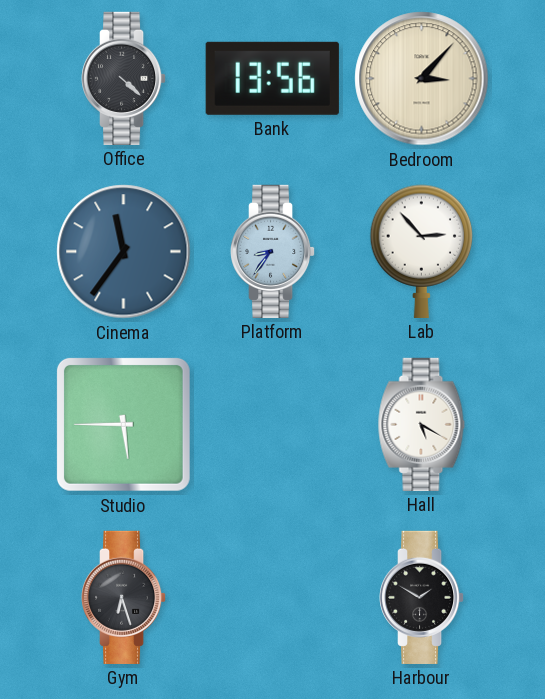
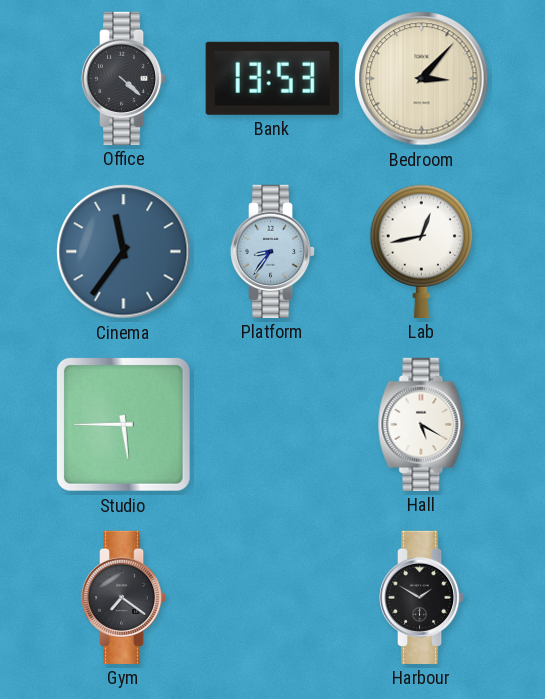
Bank: 13:56 -> 13:53
Lab: 2:53 -> 12:43
Gym: 6:27 -> 7:21
